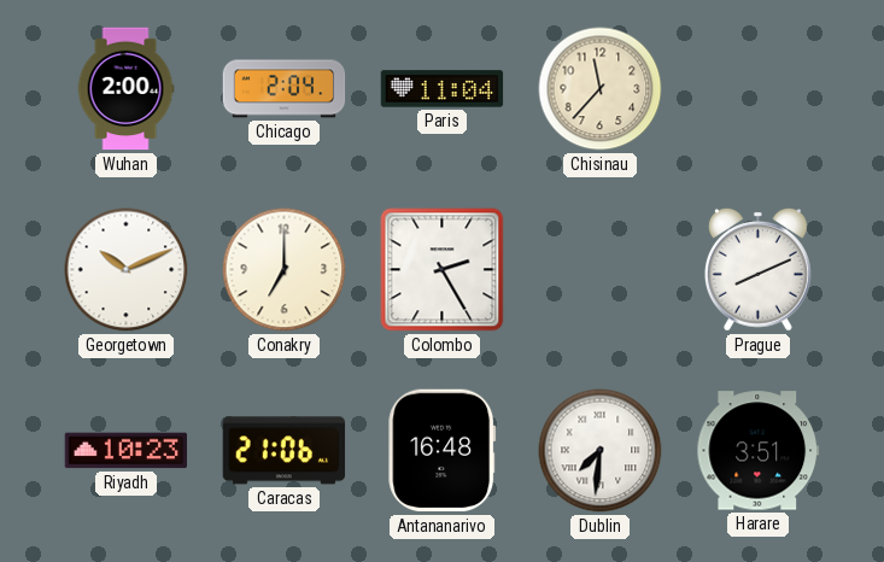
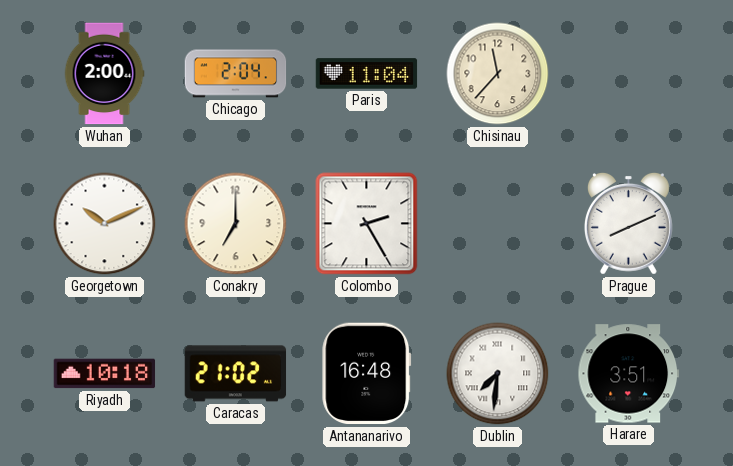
Riyadh: 10:23 -> 10:18
Caracas: 21:06 -> 21:02
